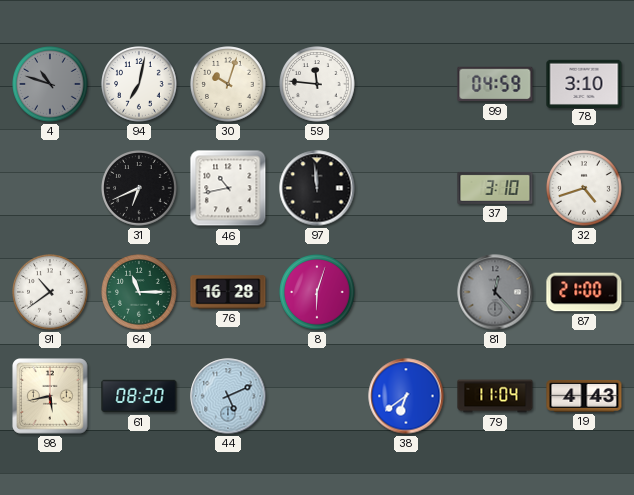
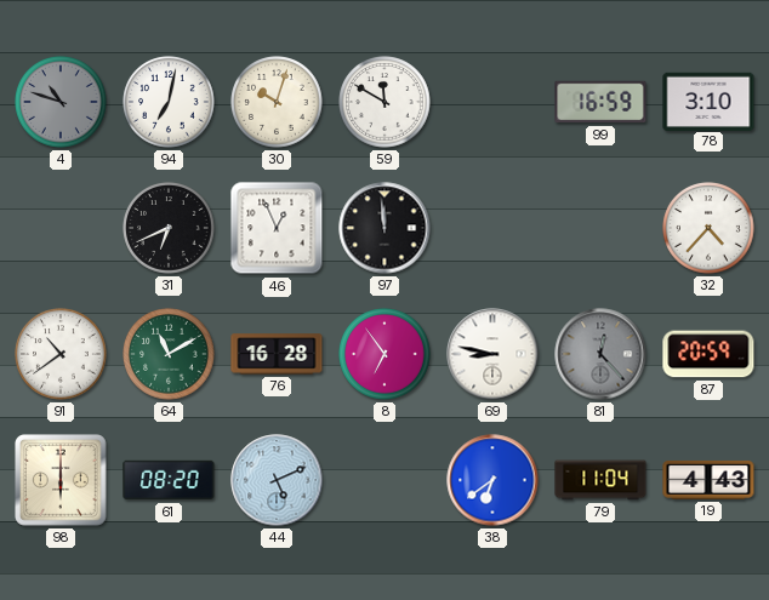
59: 11:46 -> 11:50
99: 04:59 -> 16:59
46: 10:43 -> 12:56
37: 3:10 -> none
32: 4:42 -> 4:37
64: 11:15 -> 11:10
8: 6:03 -> 6:54
69: none -> 8:47
87: 21:00 -> 20:59
98: 5:43 -> 6:00
